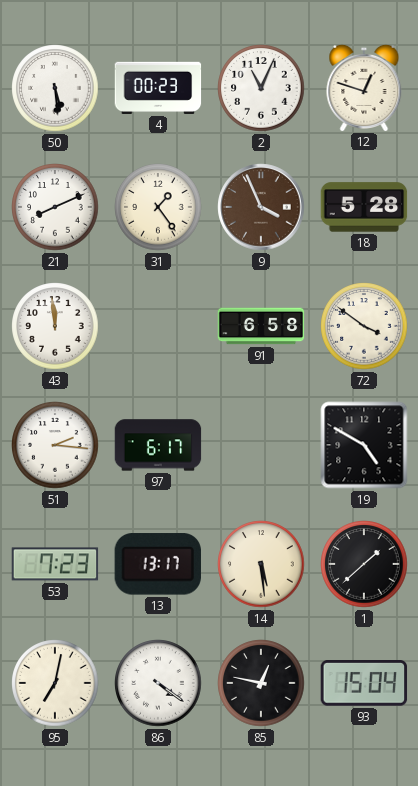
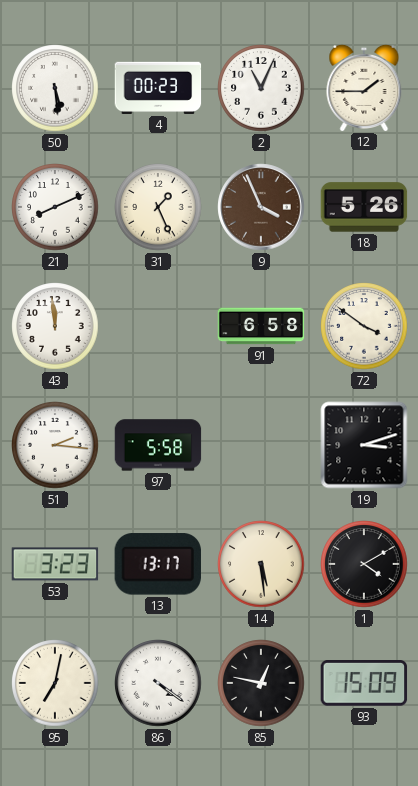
12: 12:48 -> 1:45
31: 1:24 -> 1:26
18: 5:28 -> 5:26
97: 6:17 -> 5:58
19: 4:50 -> 3:12
53: 7:23 -> 3:23
1: 1:38 -> 4:10
93: 15:04 -> 15:09
